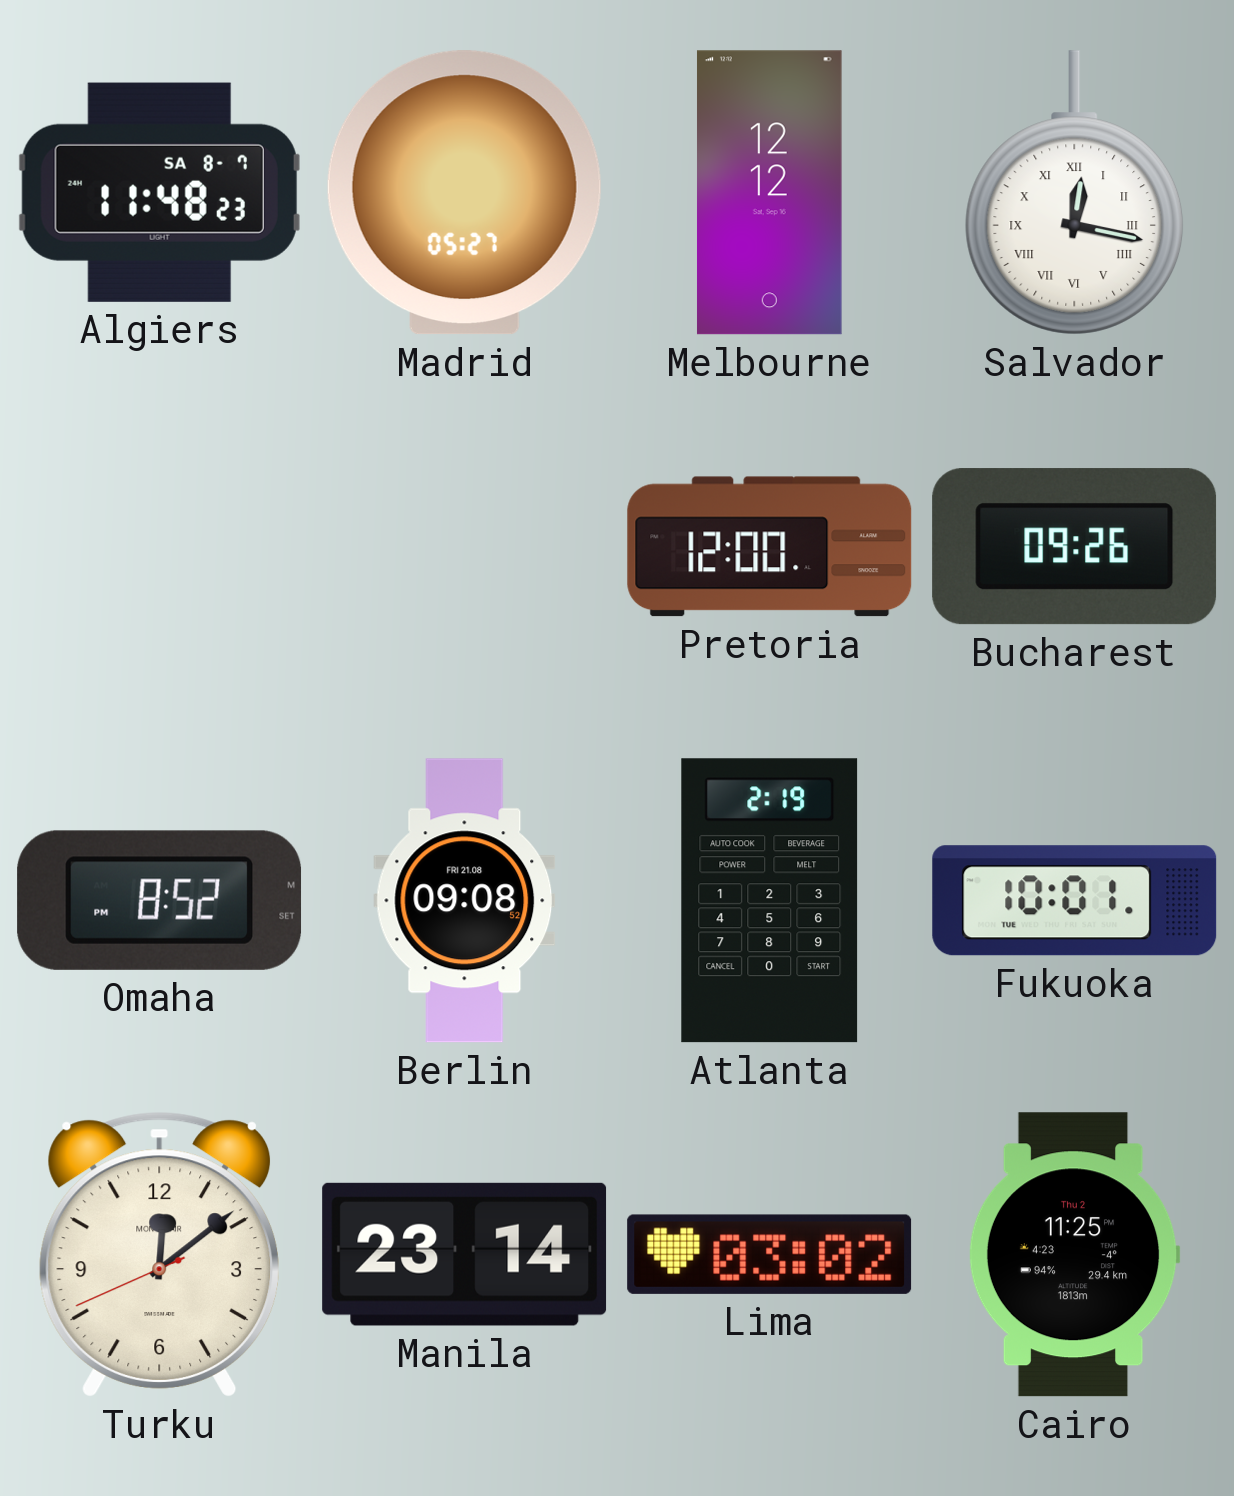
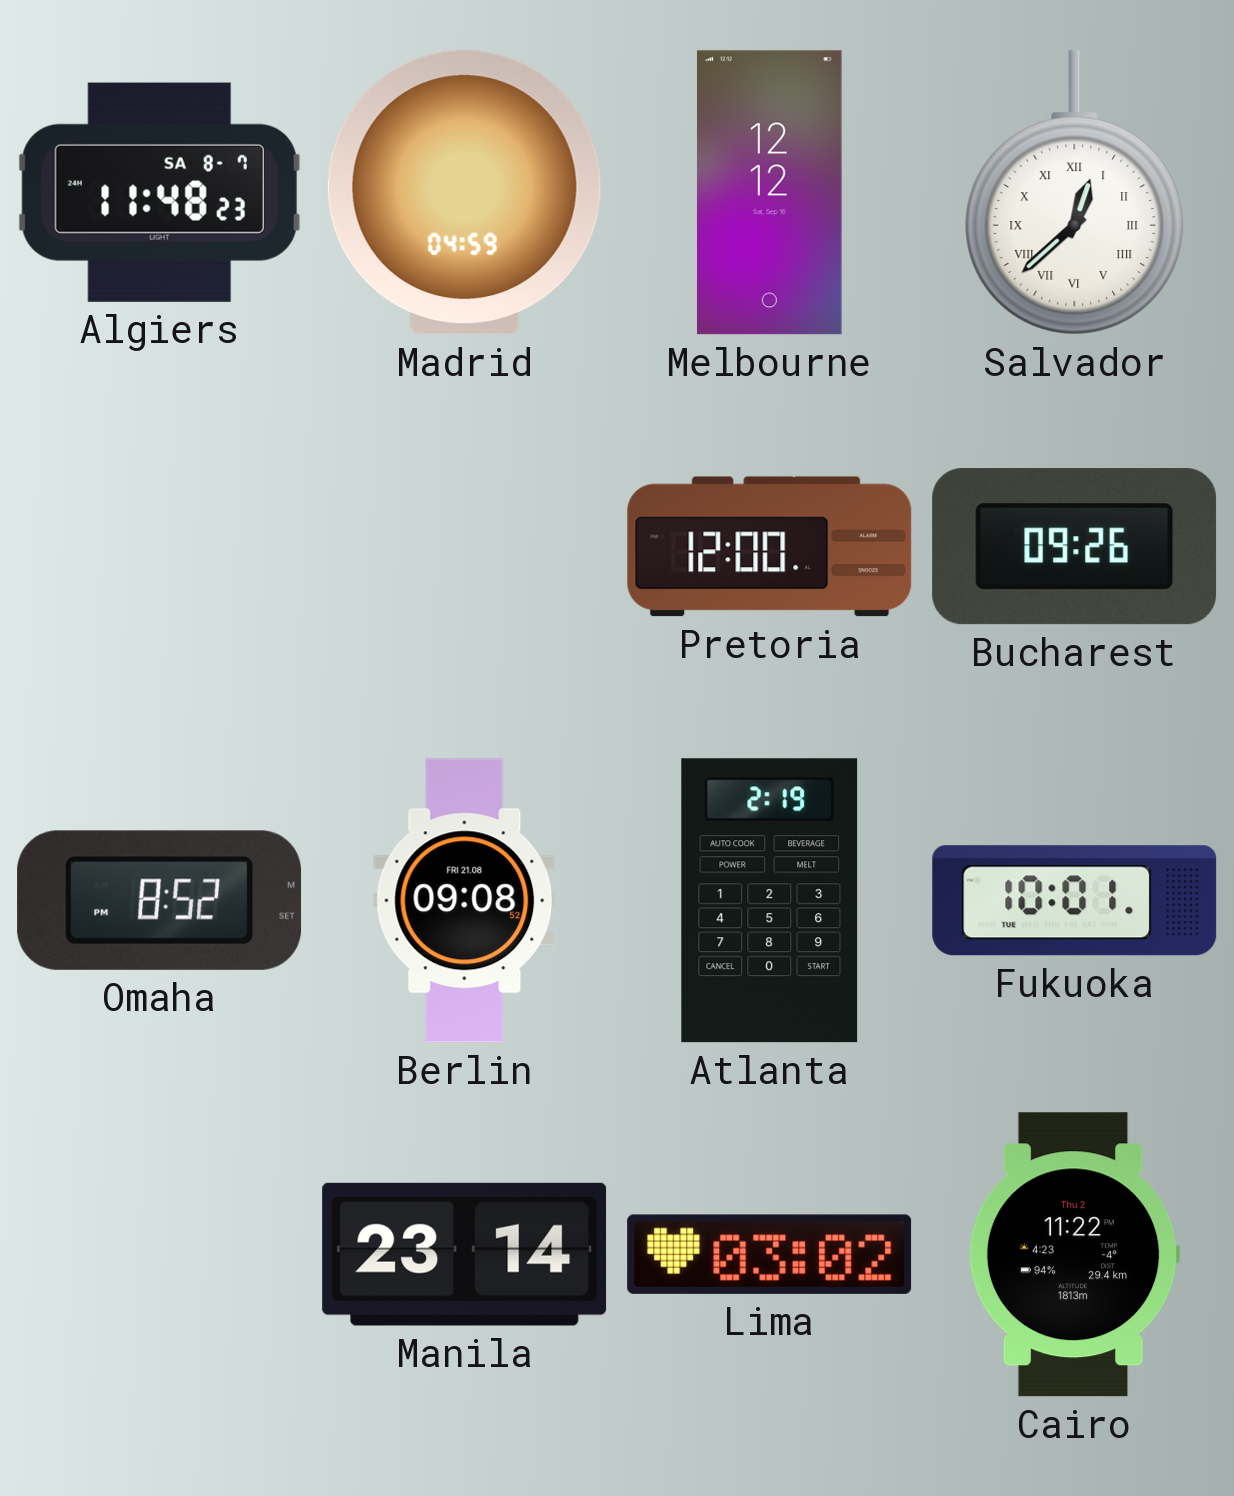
Madrid: 05:27 -> 04:59
Salvador: 12:17 -> 12:38
Turku: 12:08 -> none
Cairo: 11:25 -> 11:22
